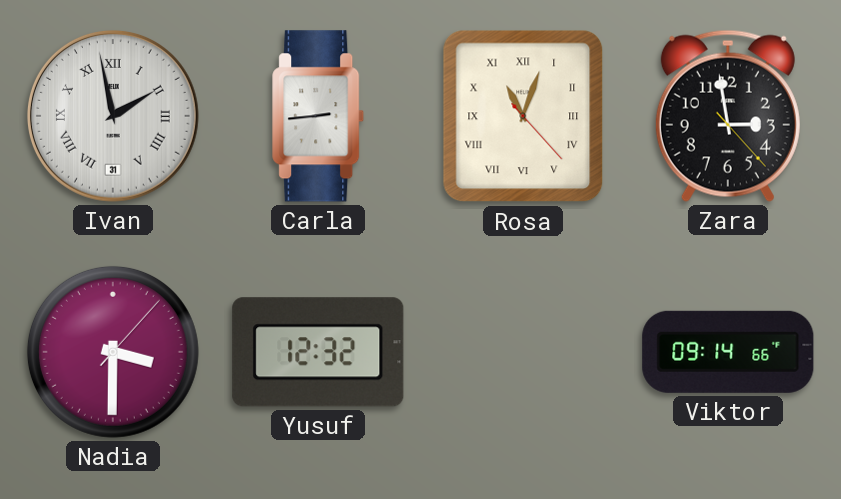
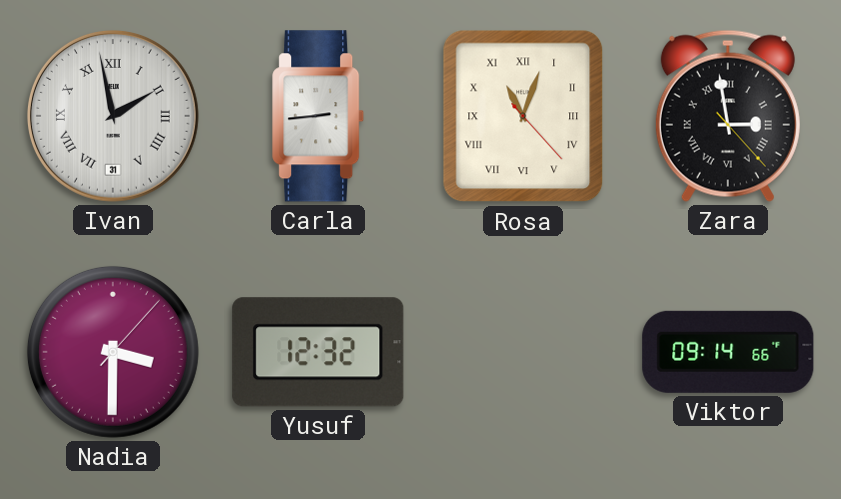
Zara numerals: Arabic -> Roman
